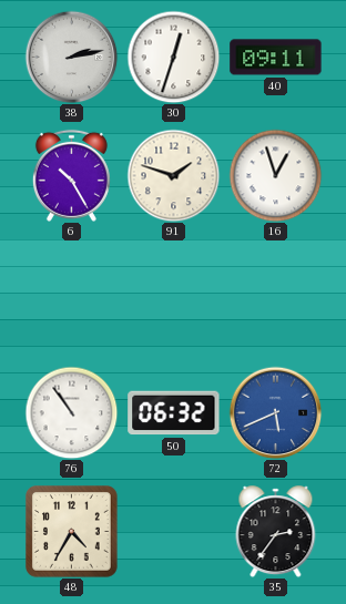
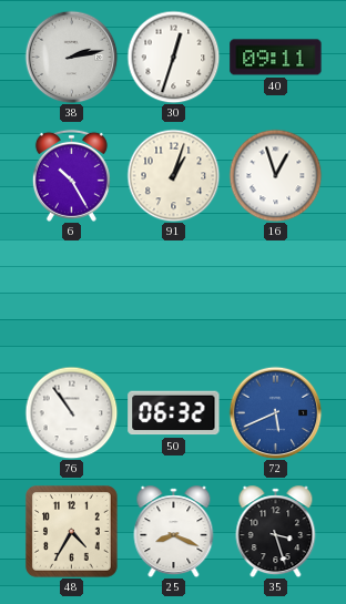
91: 1:48 -> 1:03
25: none -> 8:19
35: 2:36 -> 3:27
